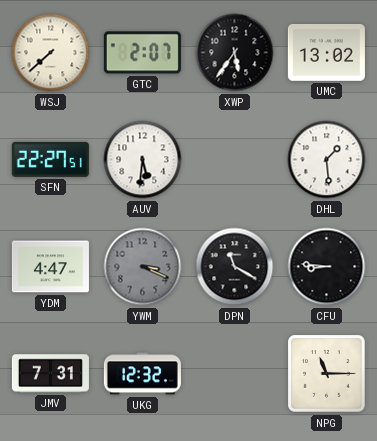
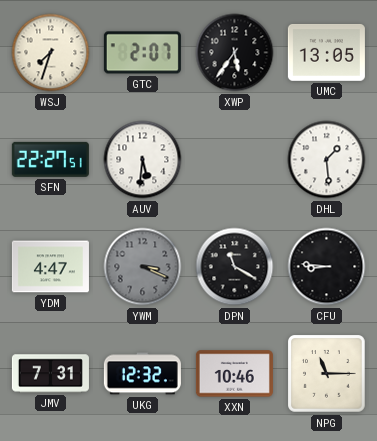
WSJ: 7:38 -> 7:33
UMC: 13:02 -> 13:05
XXN: none -> 10:46
